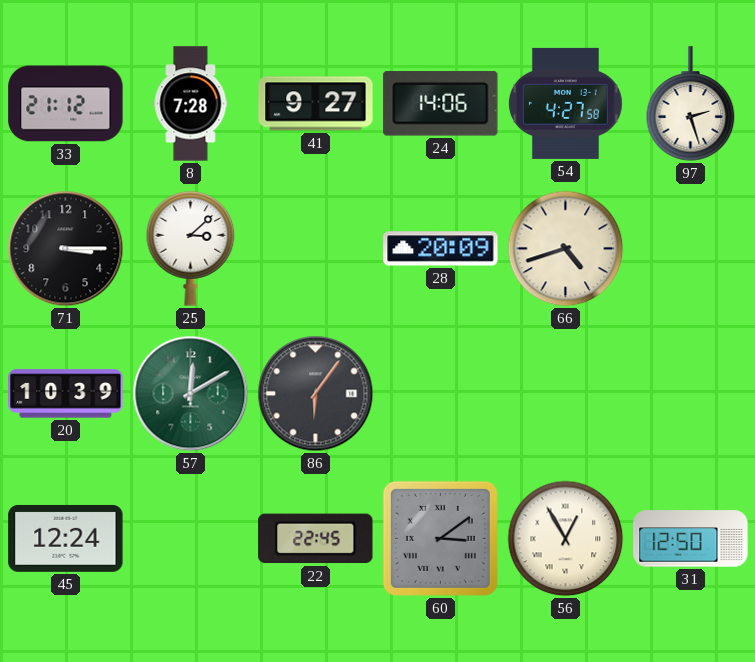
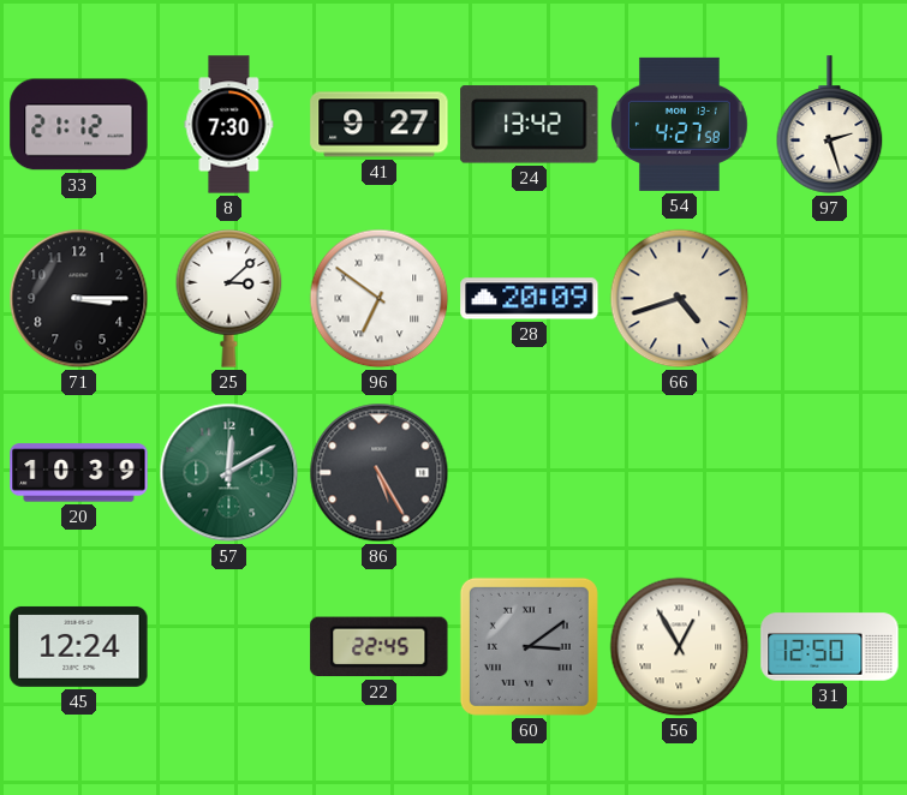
8: 7:28 -> 7:30
24: 14:06 -> 13:42
96: none -> 6:51
86: 6:06 -> 5:25
